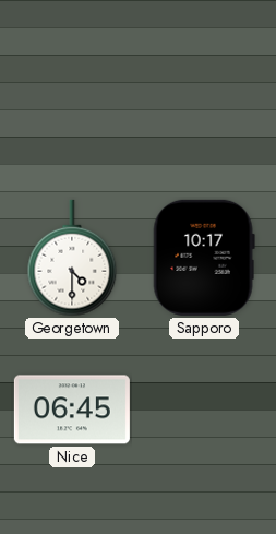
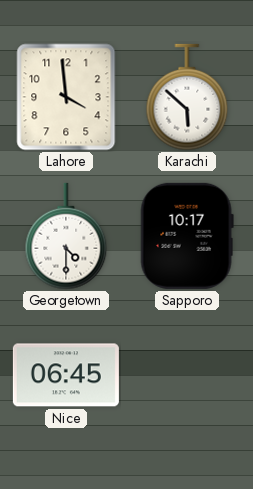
Lahore: none -> 3:59
Karachi: none -> 5:52
